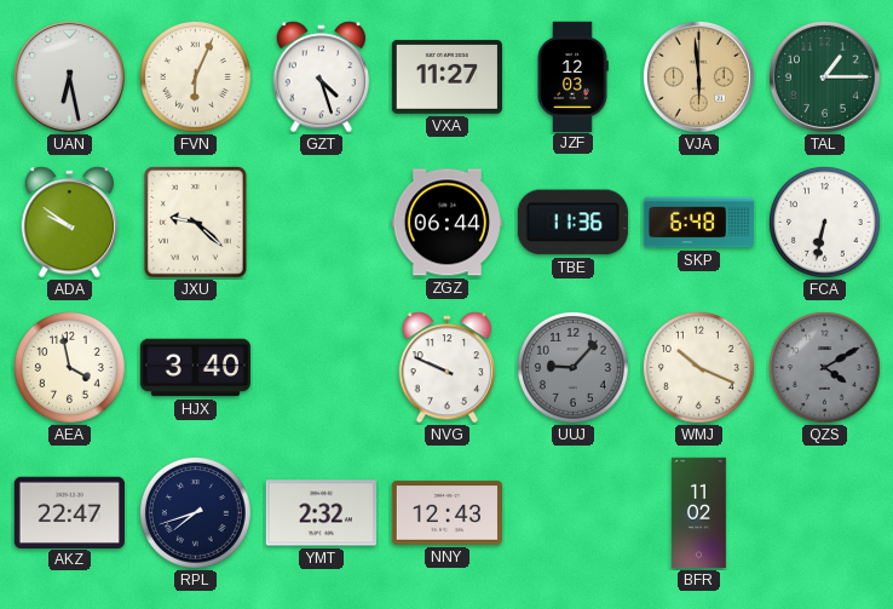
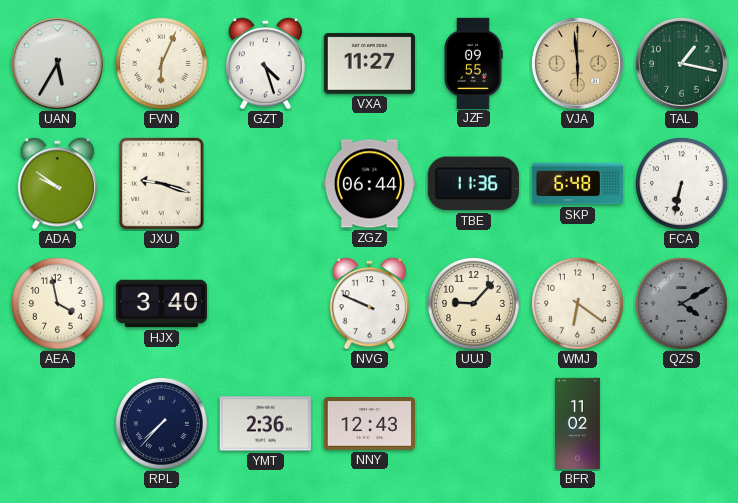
UAN: 6:28 -> 5:35
JZF: 12:03 -> 09:55
TAL: 1:15 -> 1:17
JXU: 9:22 -> 9:18
UUJ dial: grey -> cream
WMJ: 10:19 -> 6:21
AKZ: 22:47 -> none
RPL: 7:42 -> 7:37
YMT: 2:32 -> 2:36
